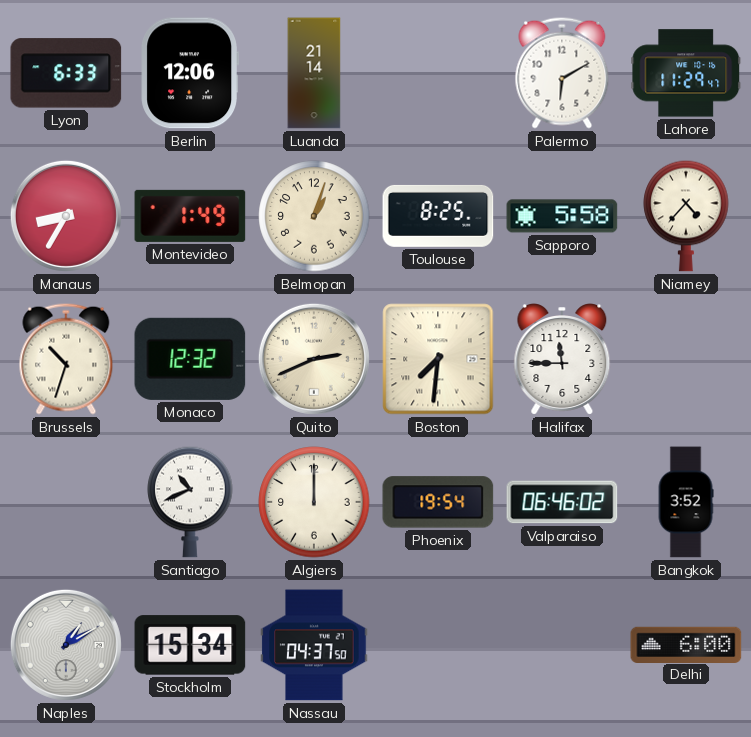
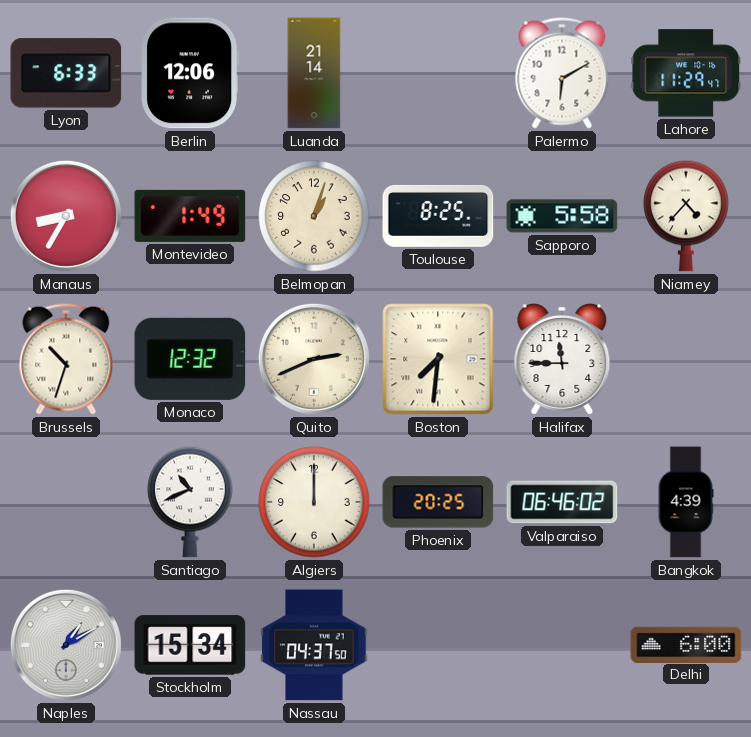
Phoenix: 19:54 -> 20:25
Bangkok: 3:52 -> 4:39
